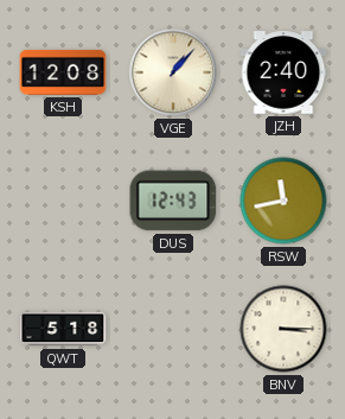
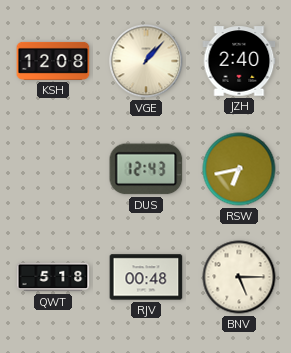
RSW: 11:43 -> 6:43
RJV: none -> 00:48
BNV: 3:15 -> 5:15
